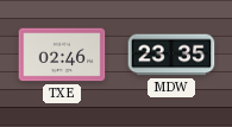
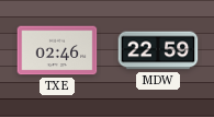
MDW: 23:35 -> 22:59
